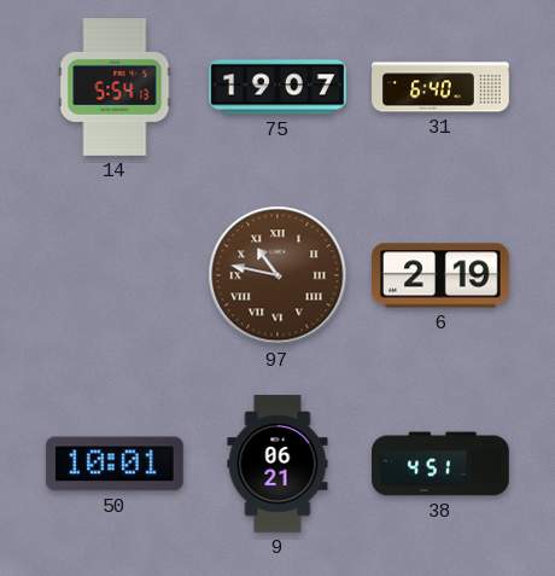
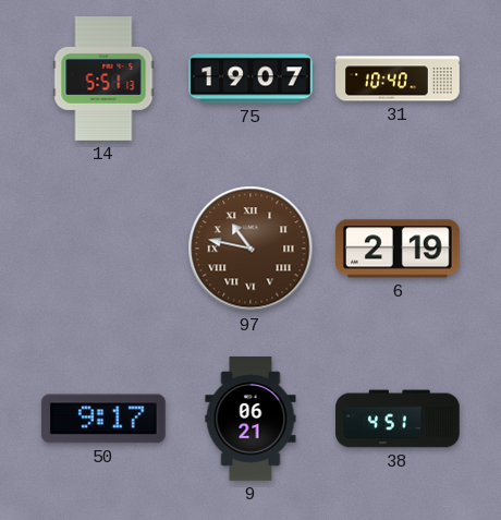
14: 5:54 -> 5:51
31: 6:40 -> 10:40
50: 10:01 -> 9:17
